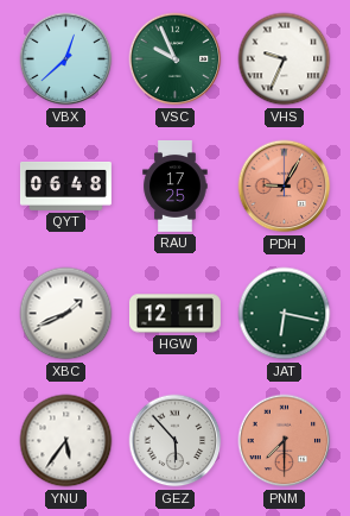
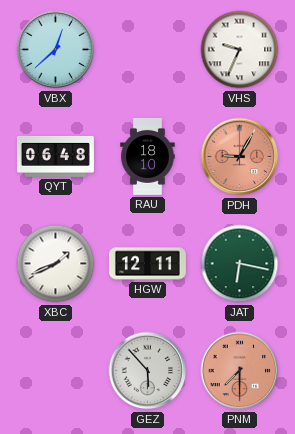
VSC: 9:56 -> none
RAU: 17:25 -> 18:10
YNU: 5:36 -> none
